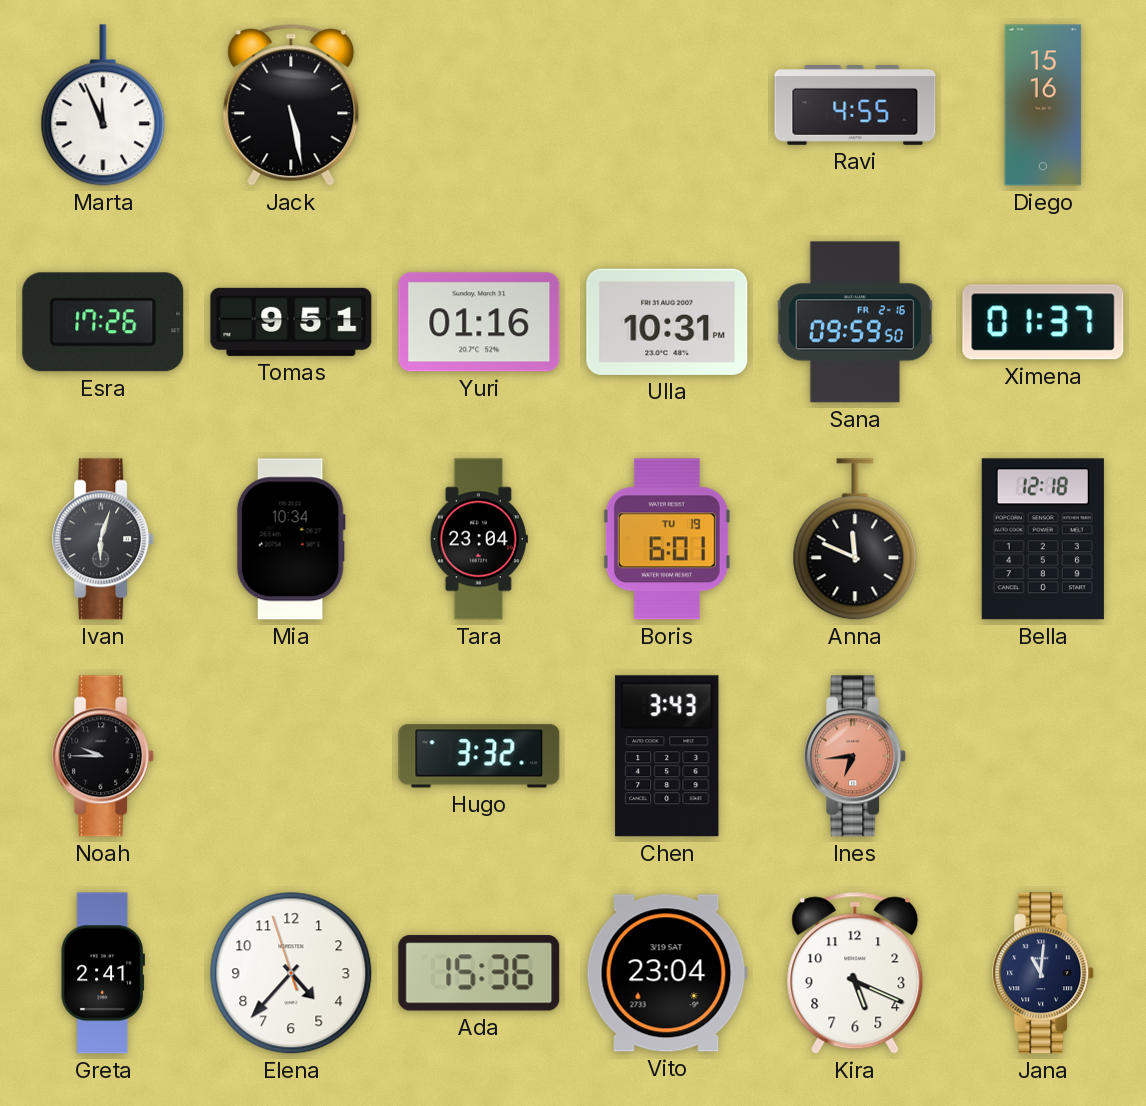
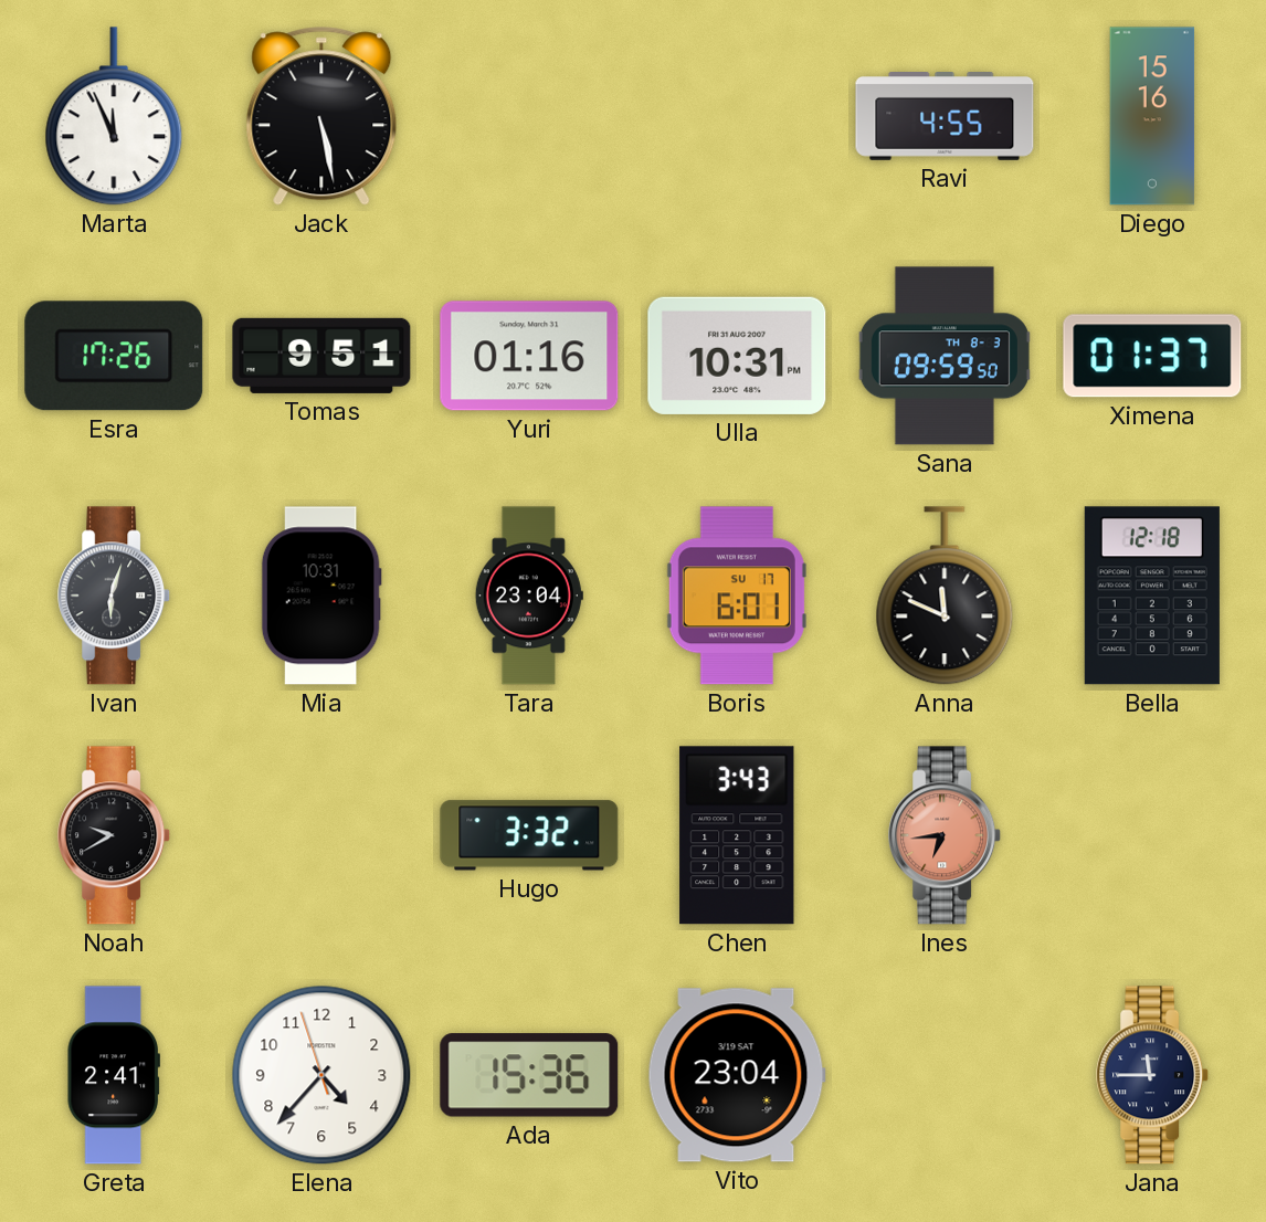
Sana date: FR 2-16 -> TH 8-3
Mia: 10:34 -> 10:31
Boris date: TU 19 -> SU 17
Noah: 9:45 -> 9:40
Kira: 5:19 -> none
Jana: 11:01 -> 11:45
